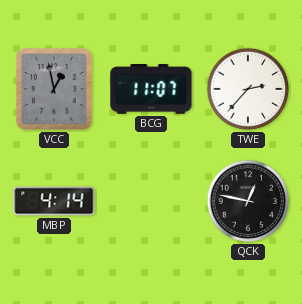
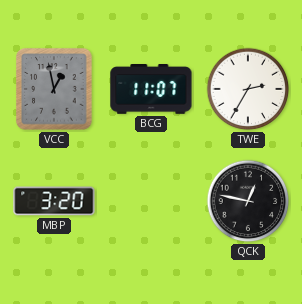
TWE: 2:37 -> 2:35
MBP: 4:14 -> 3:20
